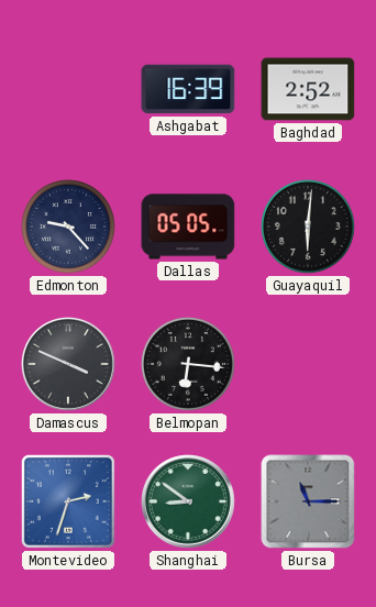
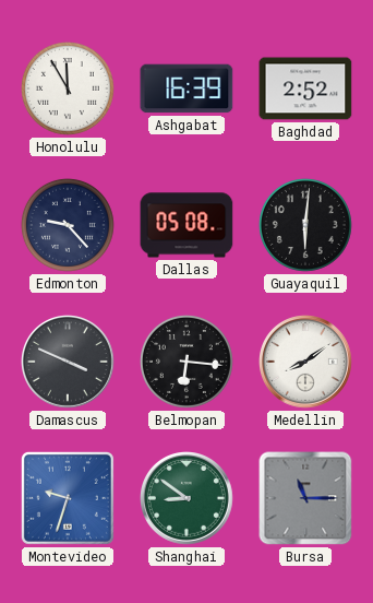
Honolulu: none -> 11:55
Dallas: 05:05 -> 05:08
Medellin: none -> 8:09
Montevideo: 2:33 -> 9:33
